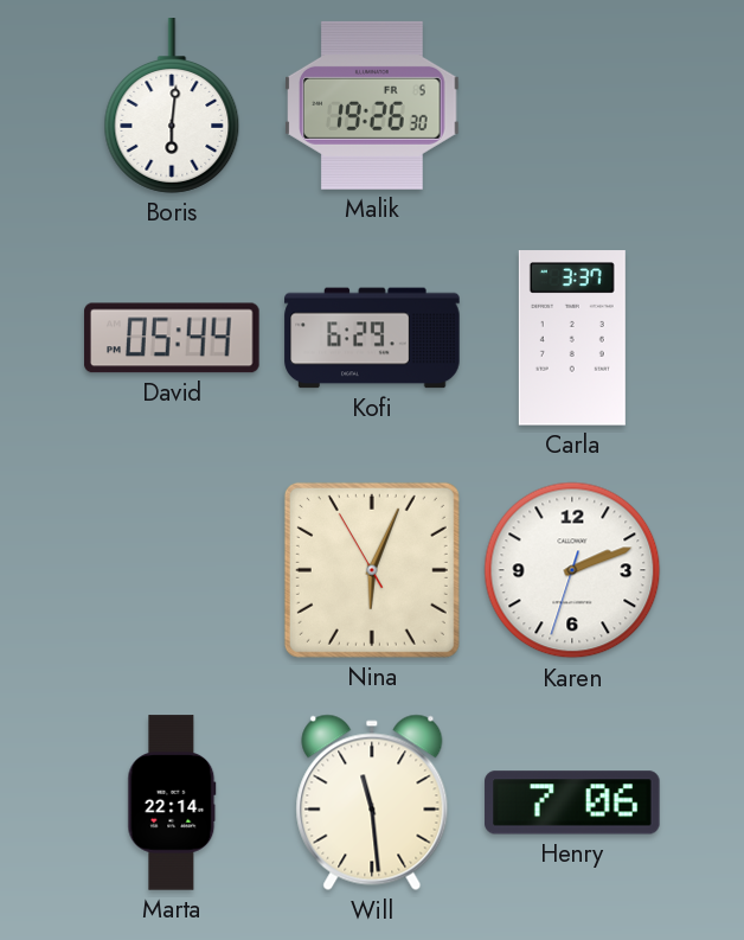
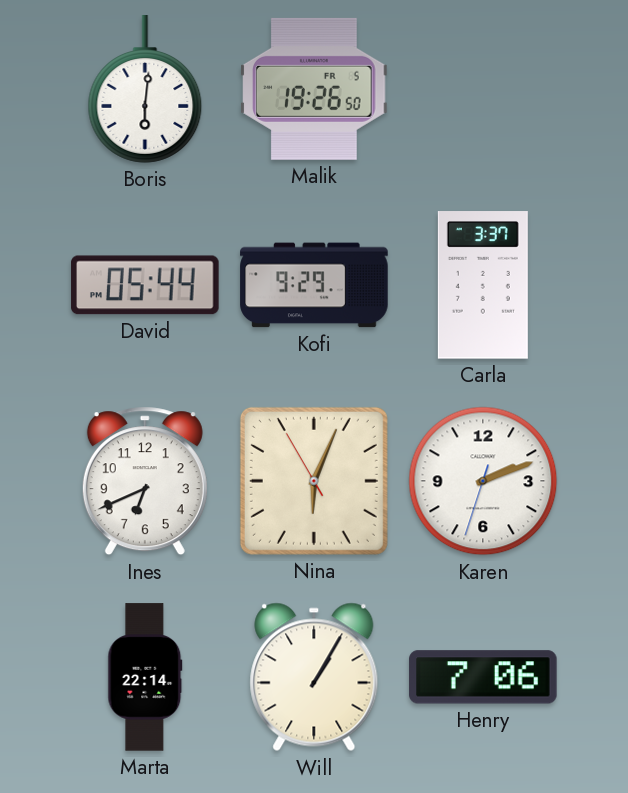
Malik: 19:26:30 -> 19:26:50
Kofi: 6:29 -> 9:29
Ines: none -> 6:41
Will: 11:29 -> 1:05
